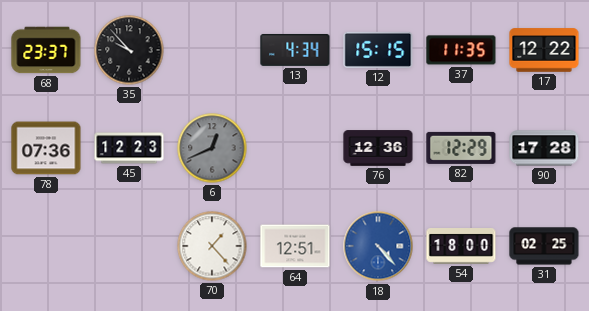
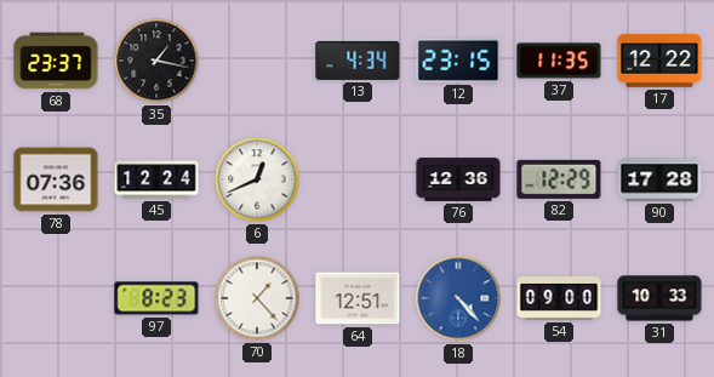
35: 9:53 -> 1:17
12: 15:15 -> 23:15
45: 12:23 -> 12:24
6 dial: grey -> white
97: none -> 8:23
54: 18:00 -> 09:00
31: 02:25 -> 10:33
